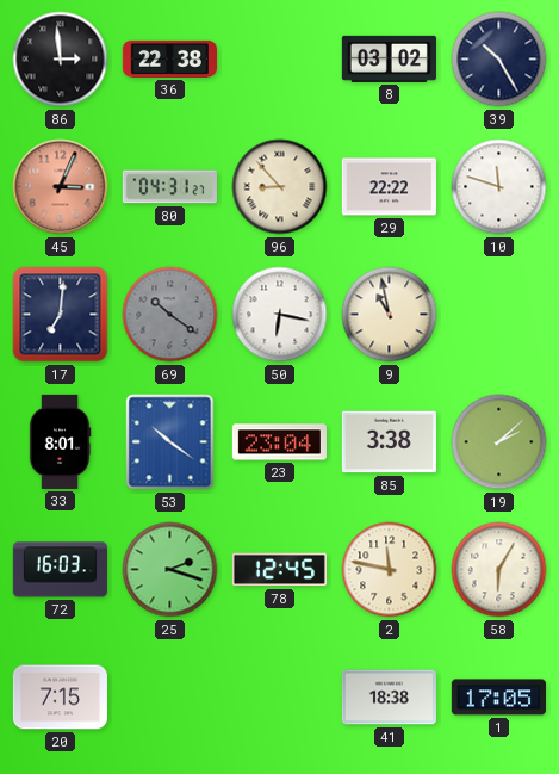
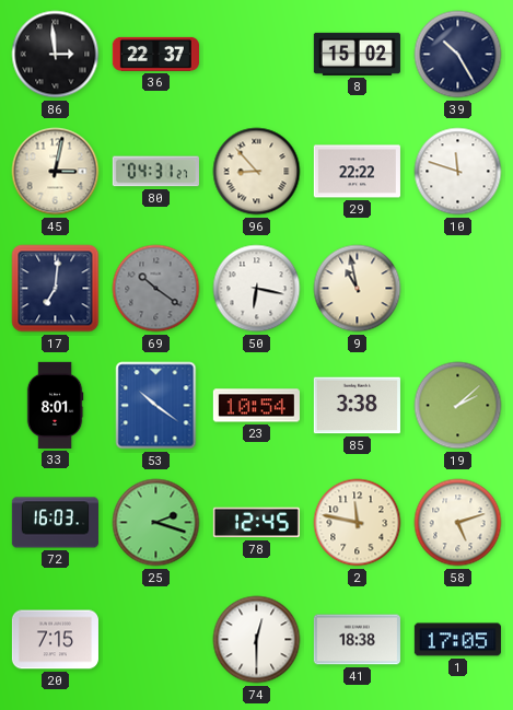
36: 22:38 -> 22:37
8: 03:02 -> 15:02
45: 3:04 -> 3:02
45 dial: salmon -> cream
23: 23:04 -> 10:54
58: 6:05 -> 5:12
74: none -> 12:30
